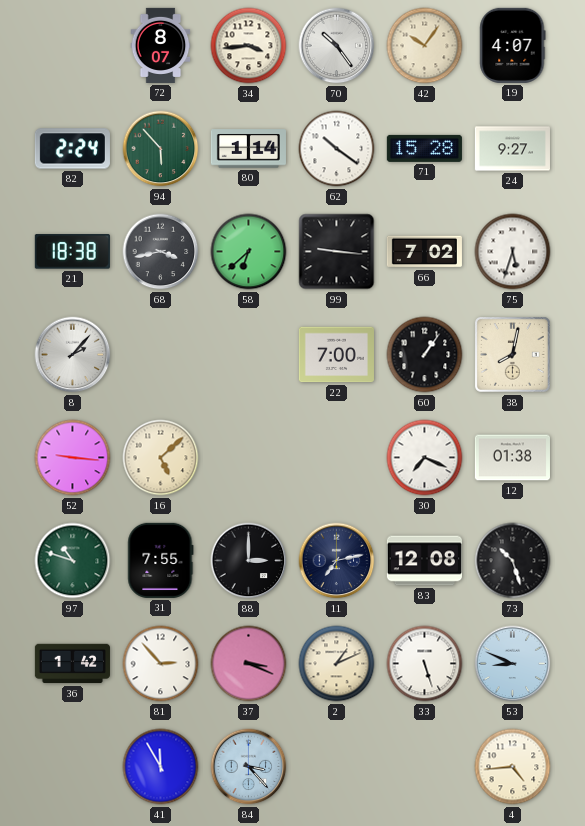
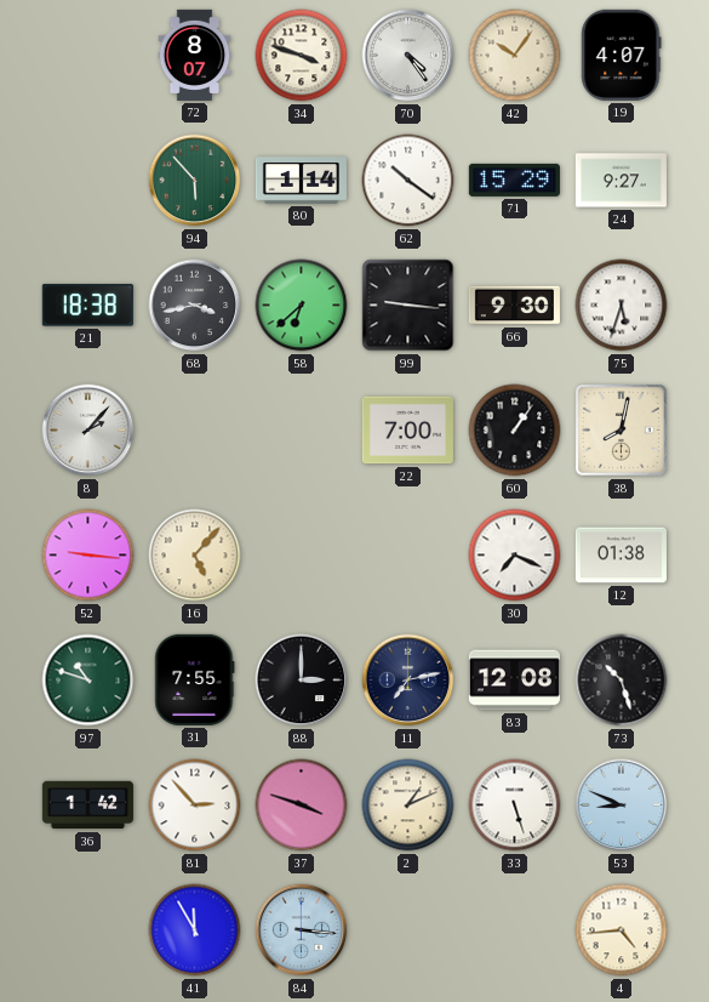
34: 3:44 -> 3:48
70: 10:24 -> 4:24
82: 2:24 -> none
71: 15:28 -> 15:29
66: 7:02 -> 9:30
16: 5:08 -> 5:07
37: 3:19 -> 3:48
84: 3:23 -> 3:16
